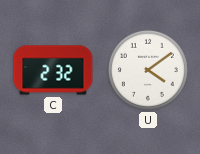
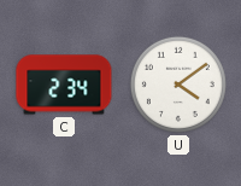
C: 2:32 -> 2:34
